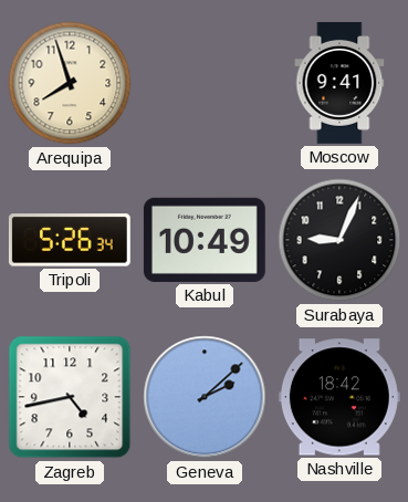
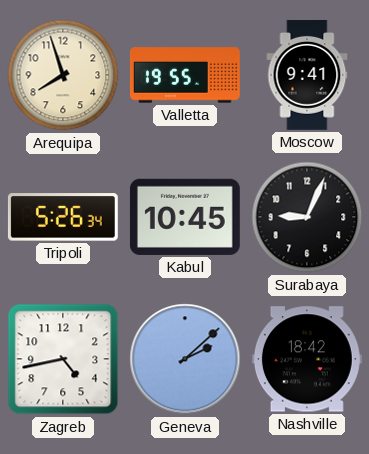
Valletta: none -> 19:55
Kabul: 10:49 -> 10:45
